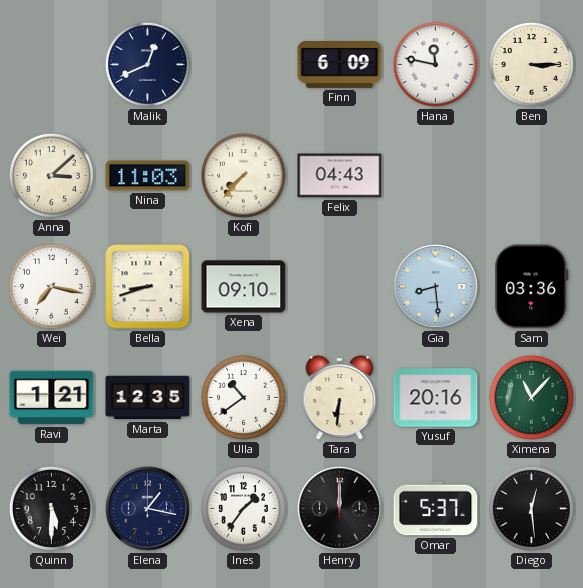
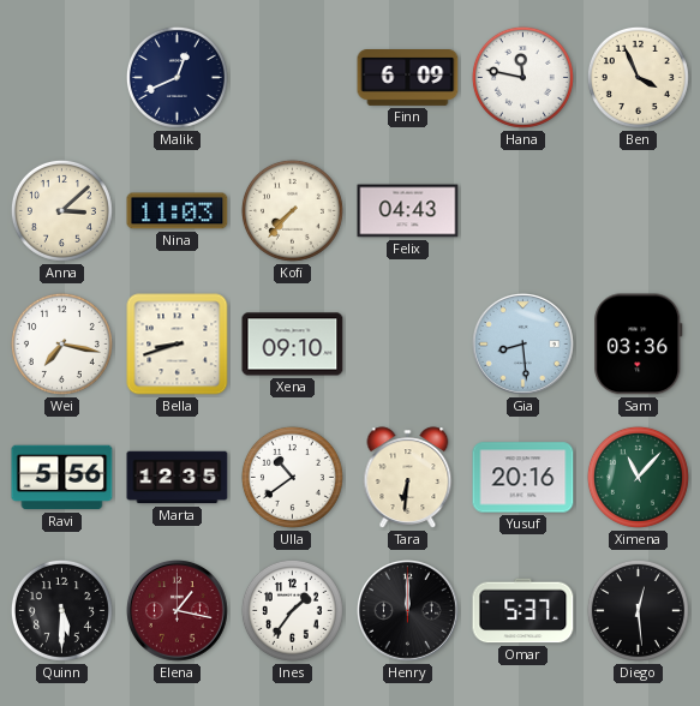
Ben: 3:15 -> 3:56
Ravi: 1:21 -> 5:56
Elena dial: navy -> burgundy
